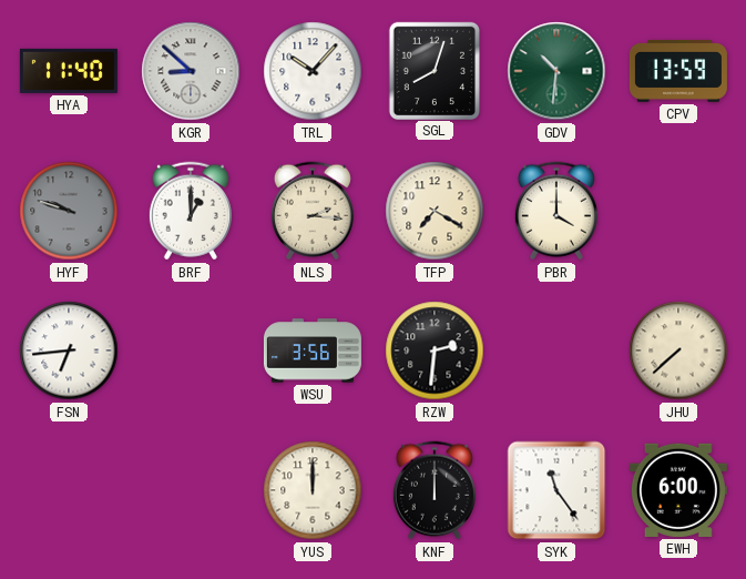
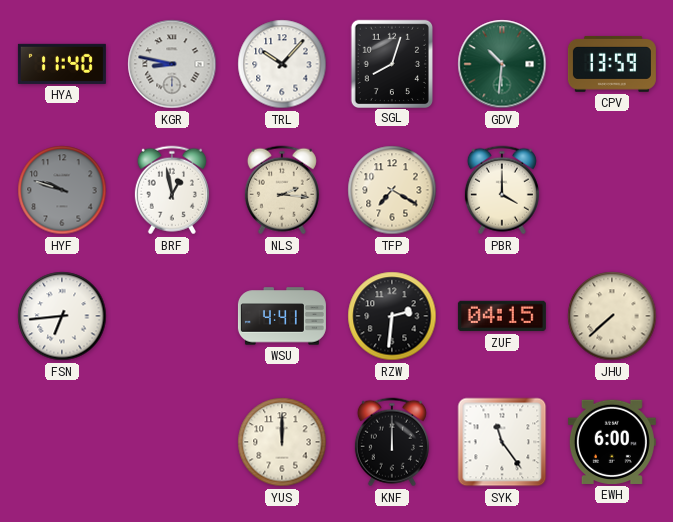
KGR: 8:52 -> 8:47
BRF: 1:00 -> 12:58
WSU: 3:56 -> 4:41
ZUF: none -> 04:15
